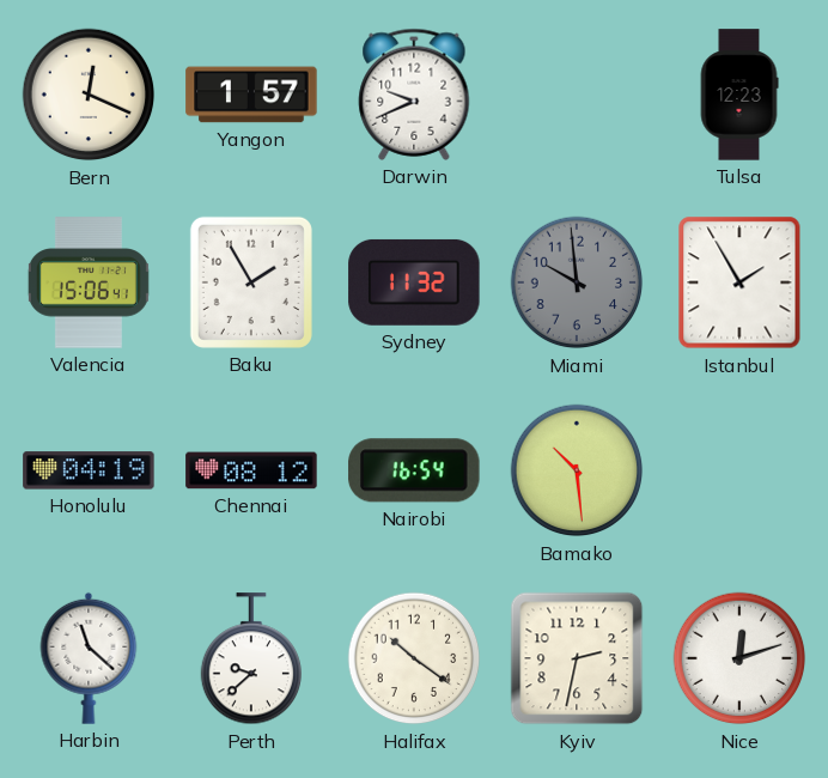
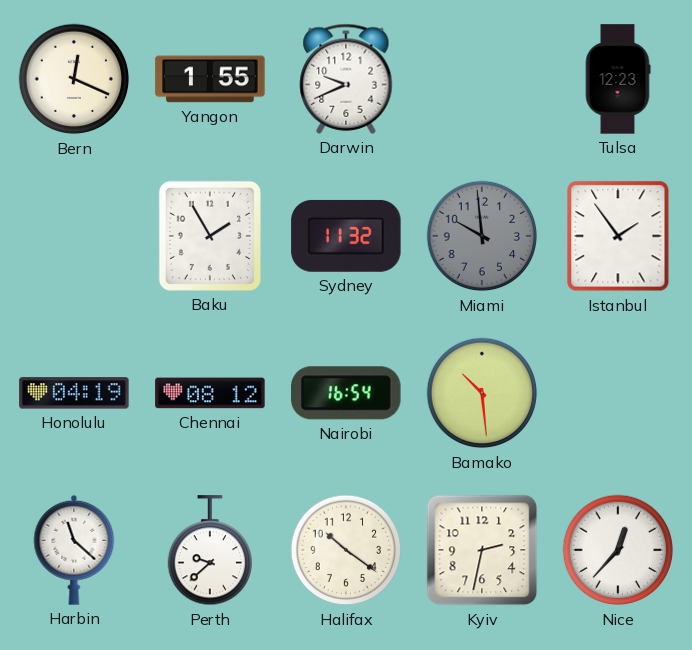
Yangon: 1:57 -> 1:55
Valencia: 15:06 -> none
Istanbul: 1:55 -> 1:54
Nice: 12:12 -> 12:37
